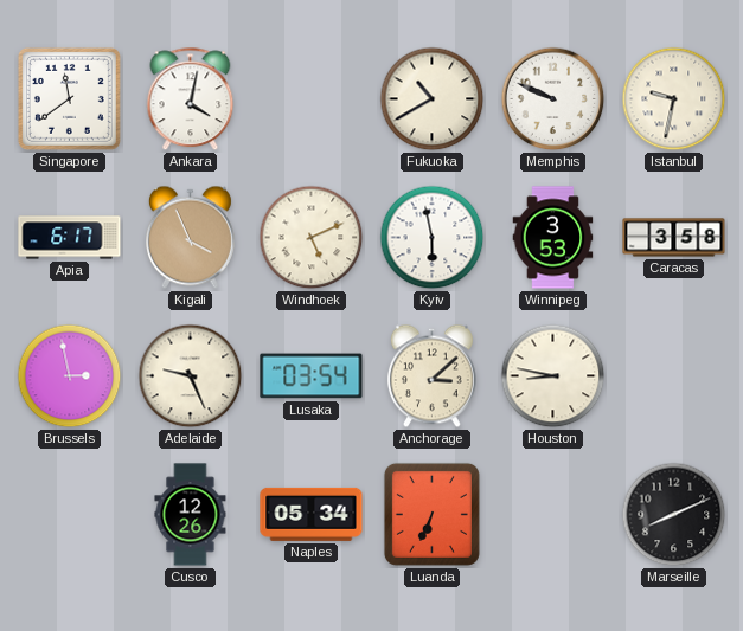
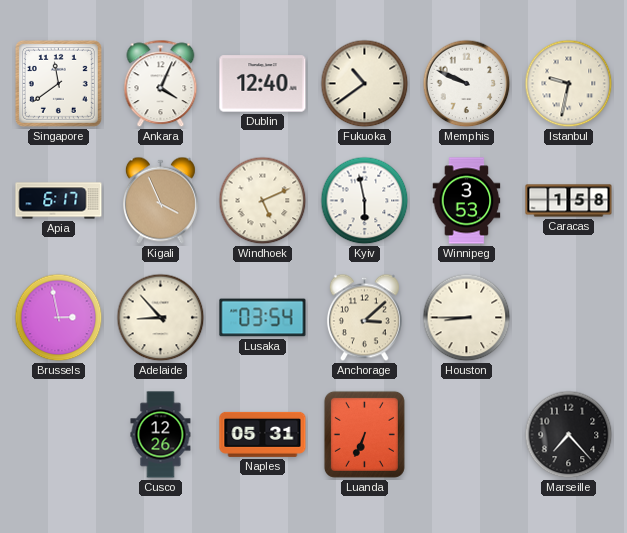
Ankara: 4:02 -> 4:04
Dublin: none -> 12:40
Fukuoka: 10:40 -> 10:39
Caracas: 3:58 -> 1:58
Adelaide: 9:26 -> 8:53
Houston: 8:47 -> 8:45
Naples: 05:34 -> 05:31
Marseille: 8:11 -> 7:23
